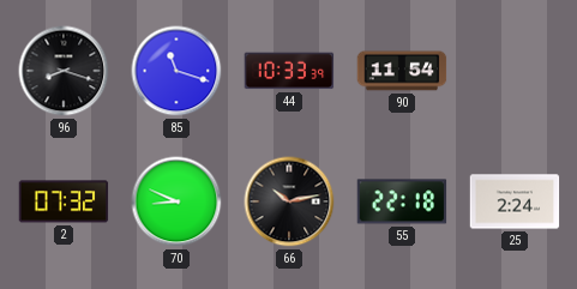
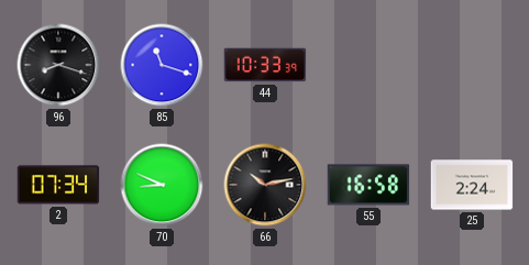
90: 11:54 -> none
2: 07:32 -> 07:34
55: 22:18 -> 16:58
